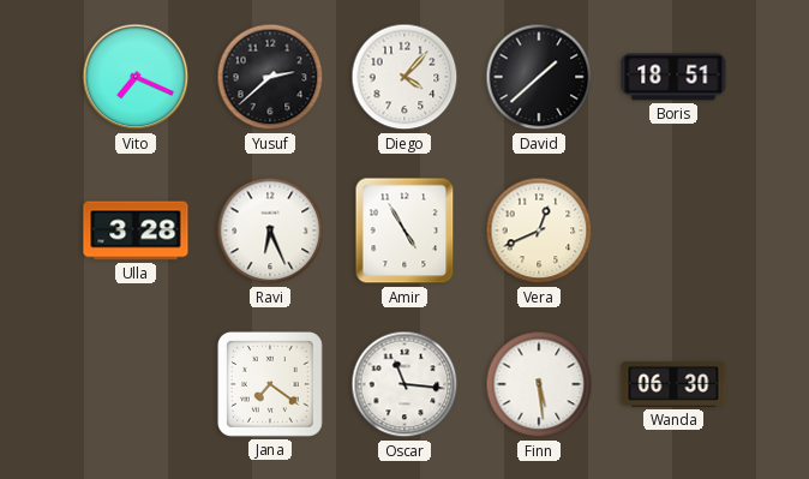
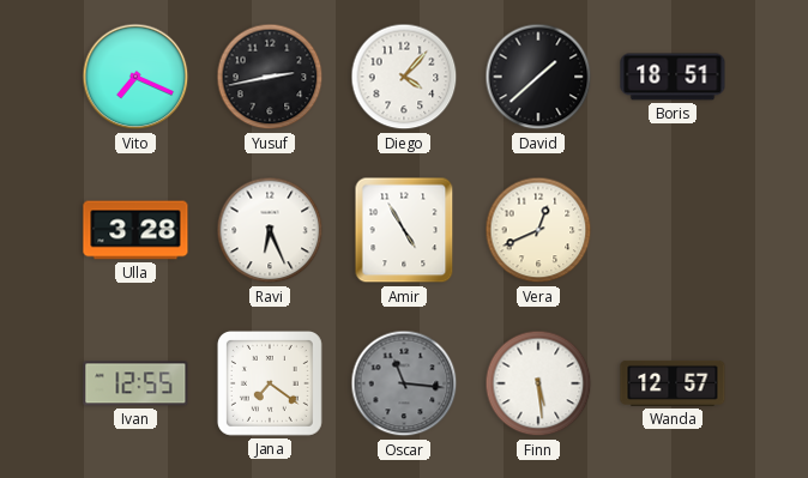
Yusuf: 2:38 -> 2:43
Ivan: none -> 12:55
Oscar dial: white -> grey
Wanda: 06:30 -> 12:57
